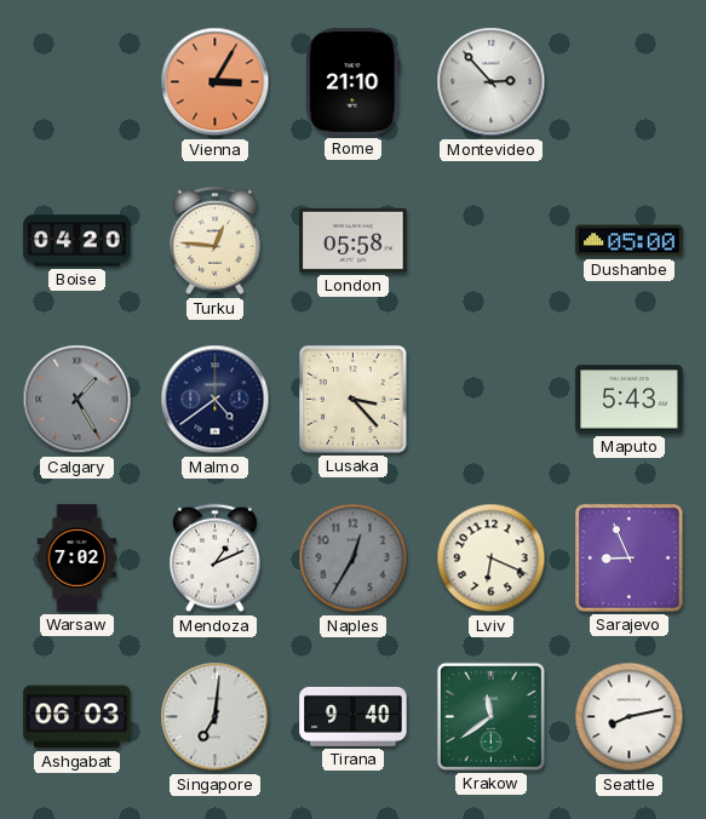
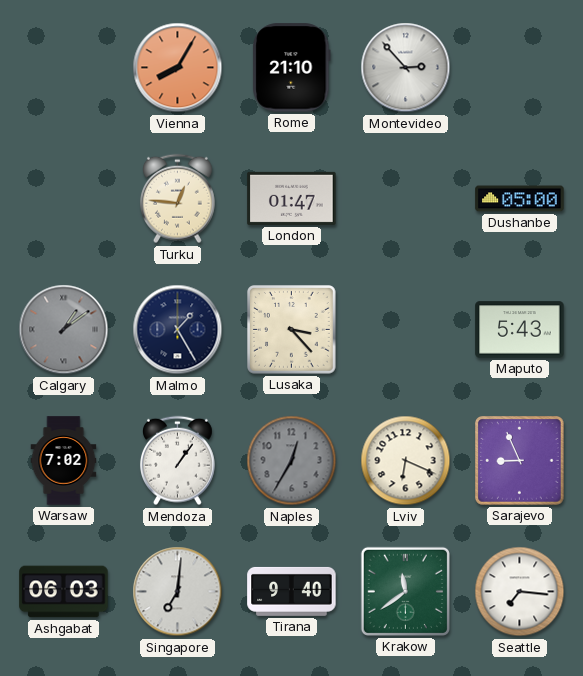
Vienna: 3:05 -> 8:05
Boise: 04:20 -> none
London: 05:58 -> 01:47
Calgary: 1:25 -> 1:09
Malmo: 4:39 -> 1:25
Mendoza: 1:11 -> 1:06
Seattle: 8:13 -> 7:16
